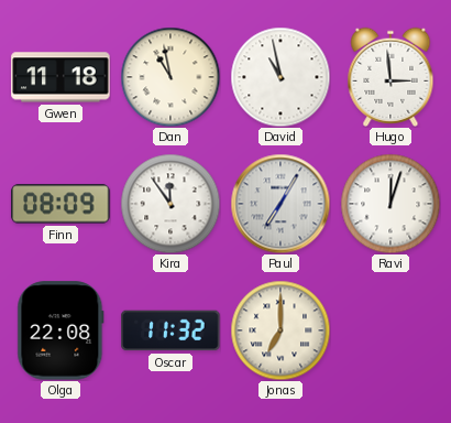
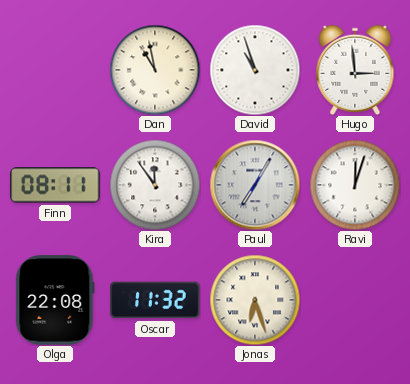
Gwen: 11:18 -> none
David: 10:58 -> 10:57
Finn: 08:09 -> 08:11
Jonas: 7:00 -> 6:27
